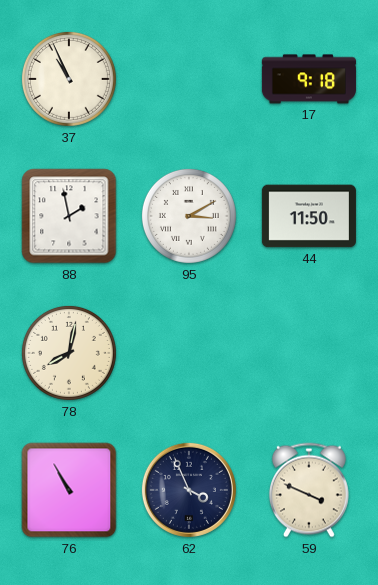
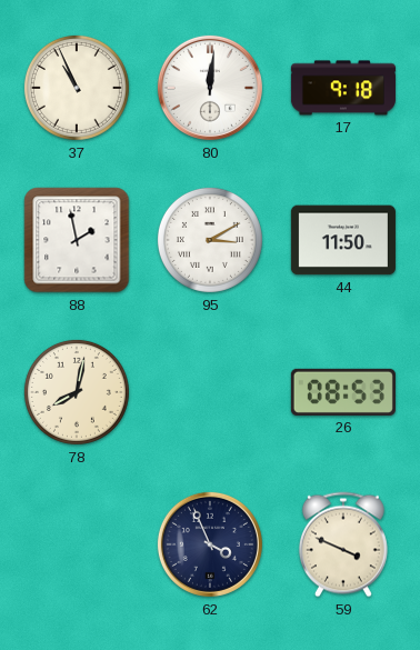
80: none -> 12:01
26: none -> 08:53
76: 10:55 -> none
